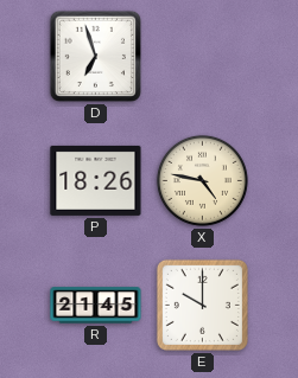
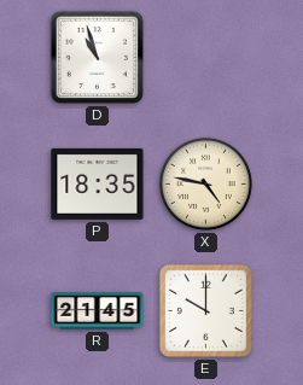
D: 6:57 -> 10:57
P: 18:26 -> 18:35
